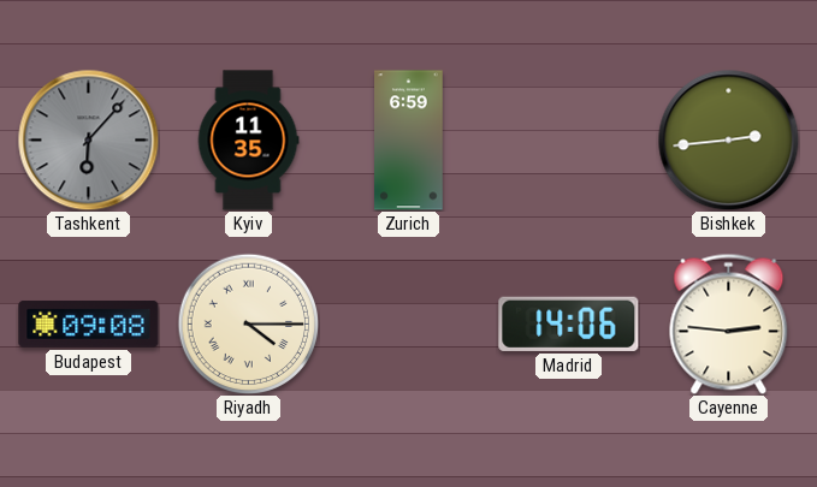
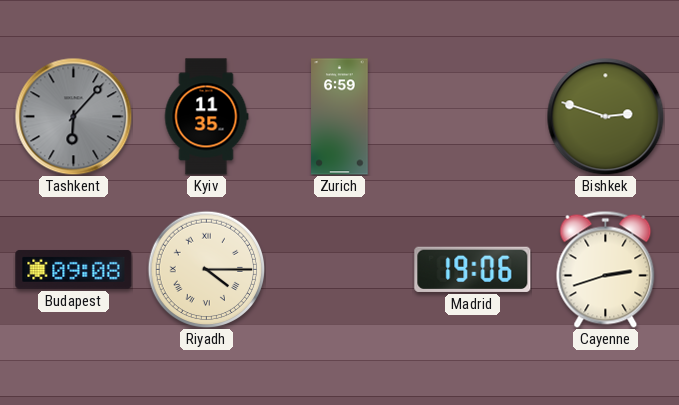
Bishkek: 2:44 -> 2:48
Madrid: 14:06 -> 19:06
Cayenne: 2:46 -> 2:42
